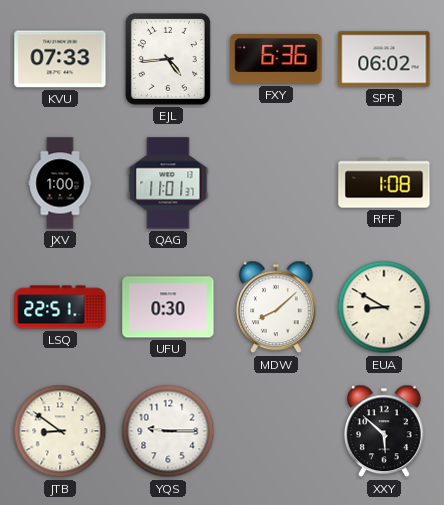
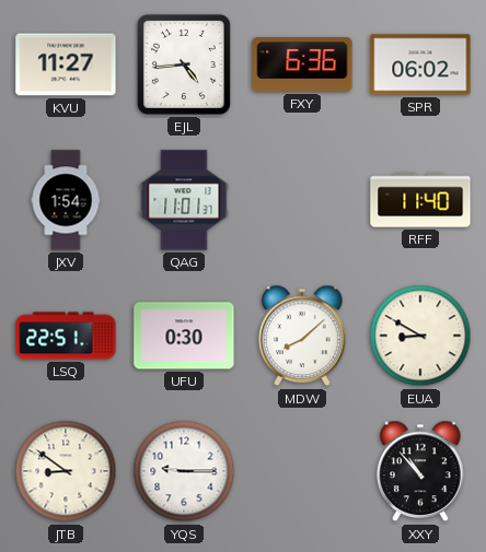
KVU: 07:33 -> 11:27
JXV: 1:00 -> 1:54
RFF: 1:08 -> 11:40
XXY: 5:52 -> 10:53
